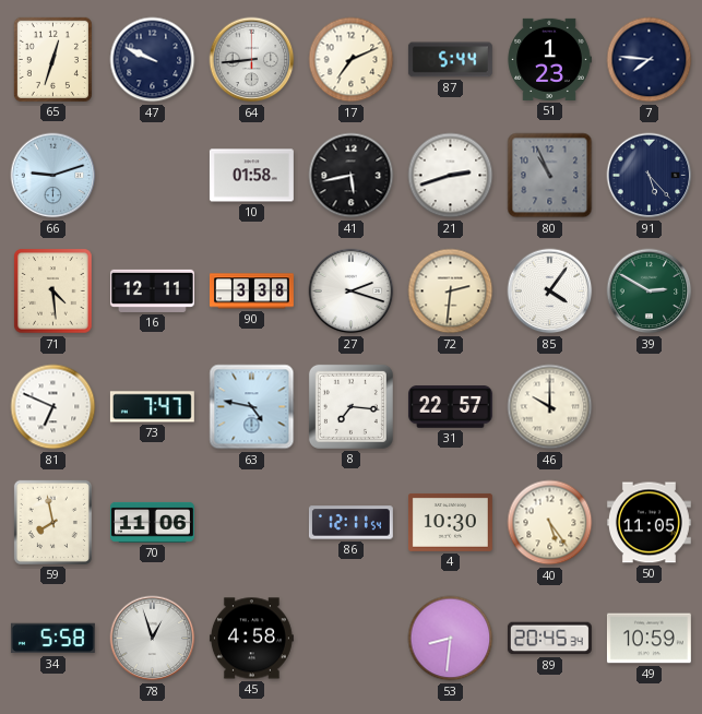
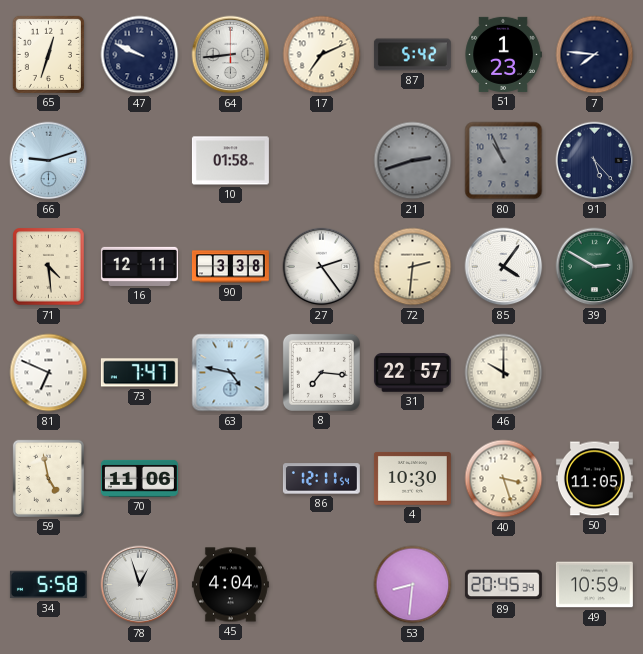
87: 5:44 -> 5:42
41: 5:43 -> none
21 dial: white -> grey
27: 2:18 -> 2:24
59: 7:58 -> 4:58
40: 5:24 -> 3:27
45: 4:58 -> 4:04
